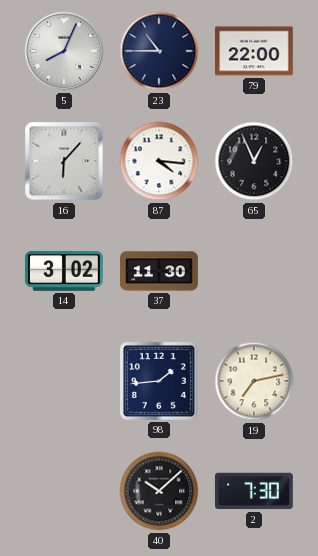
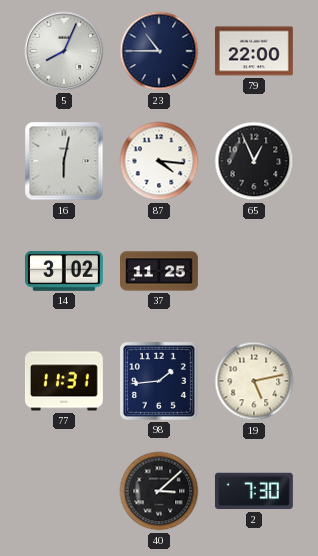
16: 6:07 -> 6:02
37: 11:30 -> 11:25
77: none -> 11:31
19: 7:13 -> 5:13
40: 10:08 -> 3:08
